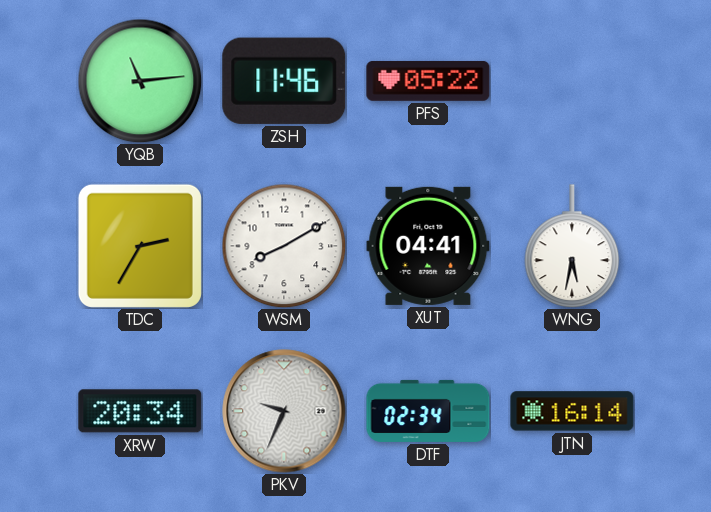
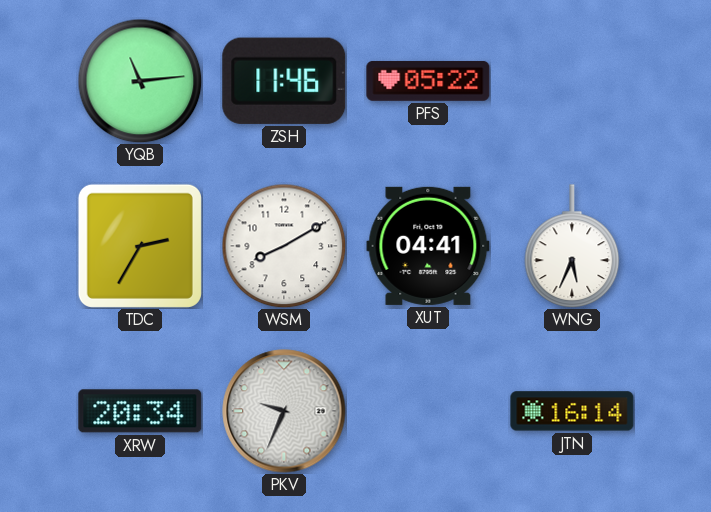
WNG: 5:32 -> 5:34
DTF: 02:34 -> none
